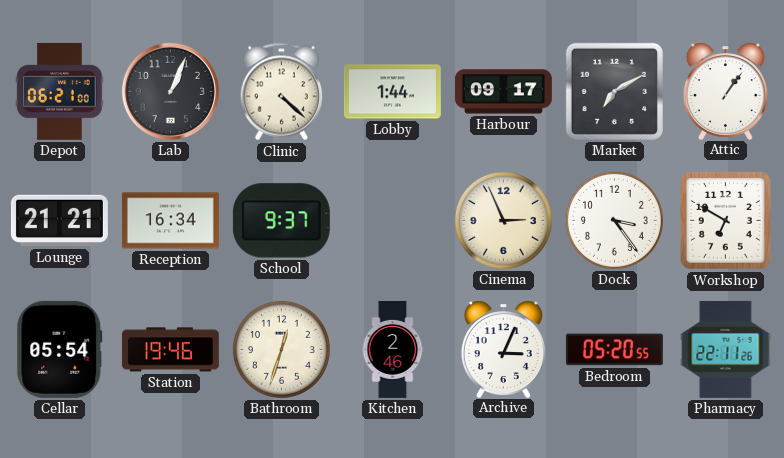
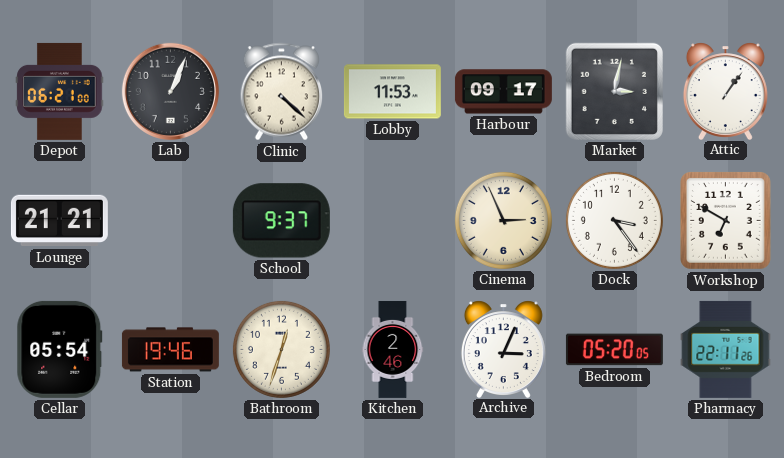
Lobby: 1:44 -> 11:53
Market: 7:10 -> 3:02
Reception: 16:34 -> none
Bedroom: 05:20:55 -> 05:20:05
